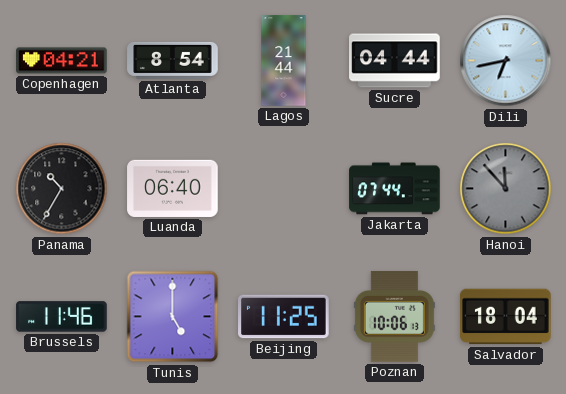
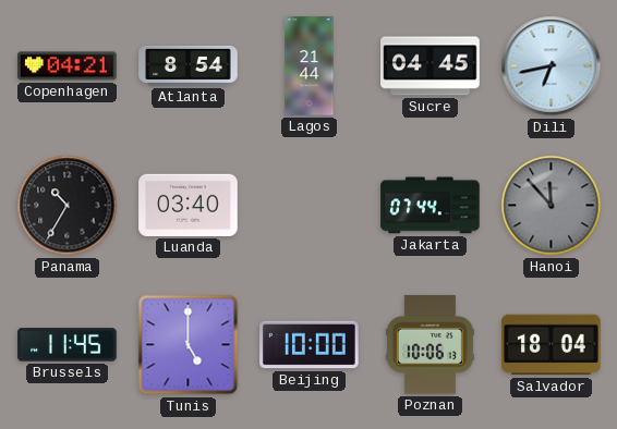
Sucre: 04:44 -> 04:45
Luanda: 06:40 -> 03:40
Brussels: 11:46 -> 11:45
Beijing: 11:25 -> 10:00
